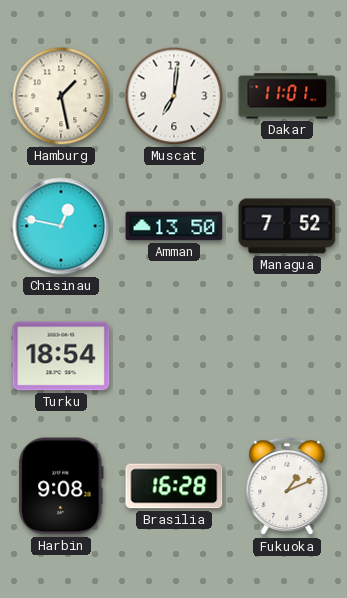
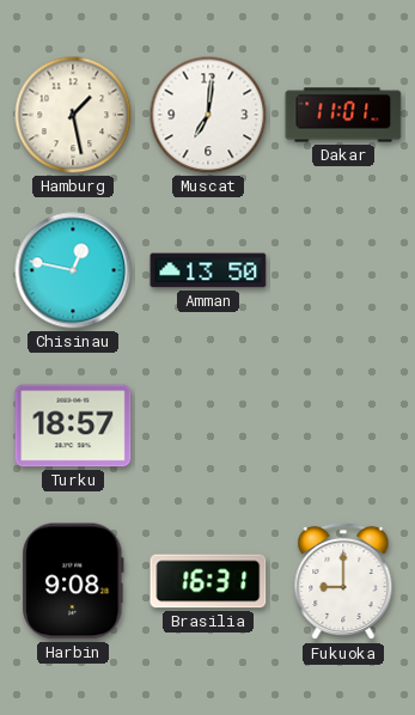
Managua: 7:52 -> none
Turku: 18:54 -> 18:57
Brasilia: 16:28 -> 16:31
Fukuoka: 1:11 -> 9:00
